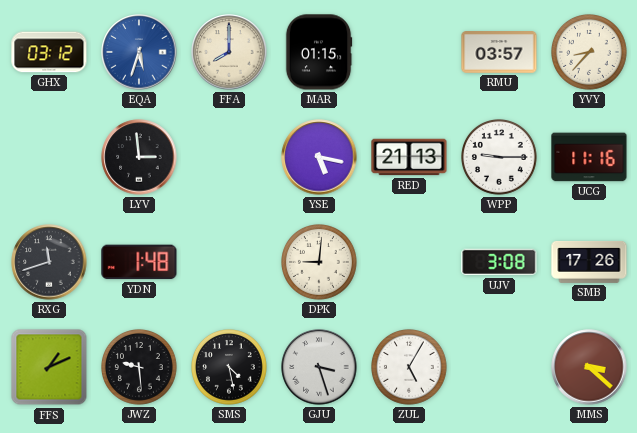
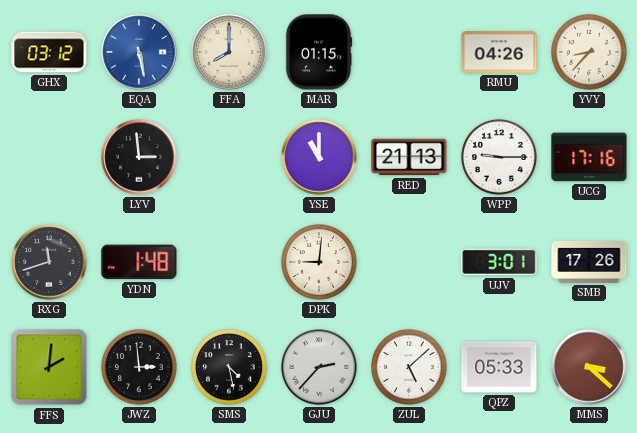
EQA: 5:33 -> 5:28
RMU: 03:57 -> 04:26
YSE: 5:17 -> 11:00
UCG: 11:16 -> 17:16
UJV: 3:08 -> 3:01
FFS: 1:11 -> 2:01
JWZ: 9:29 -> 2:59
GJU: 3:27 -> 2:37
ZUL: 5:05 -> 5:08
QPZ: none -> 05:33
